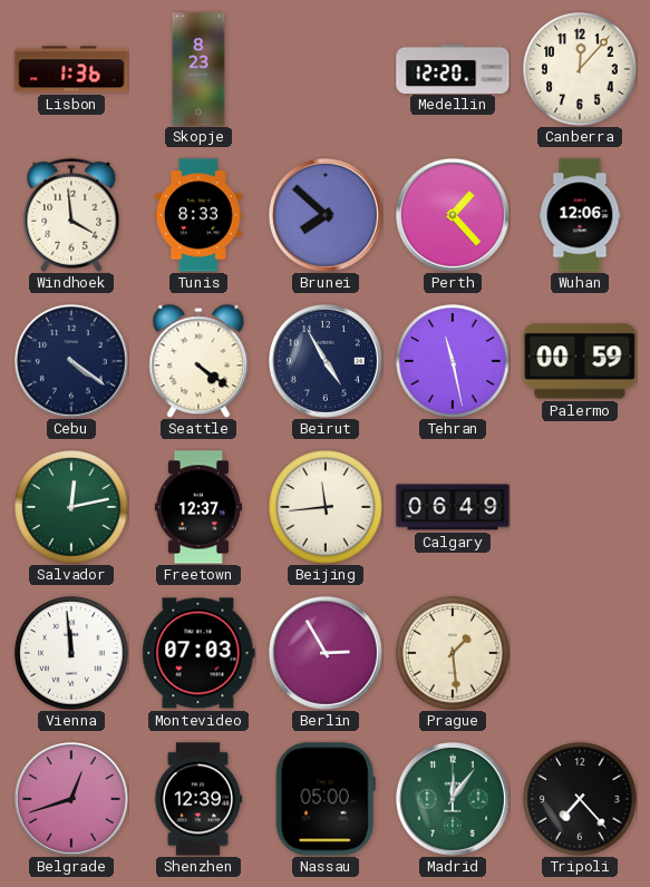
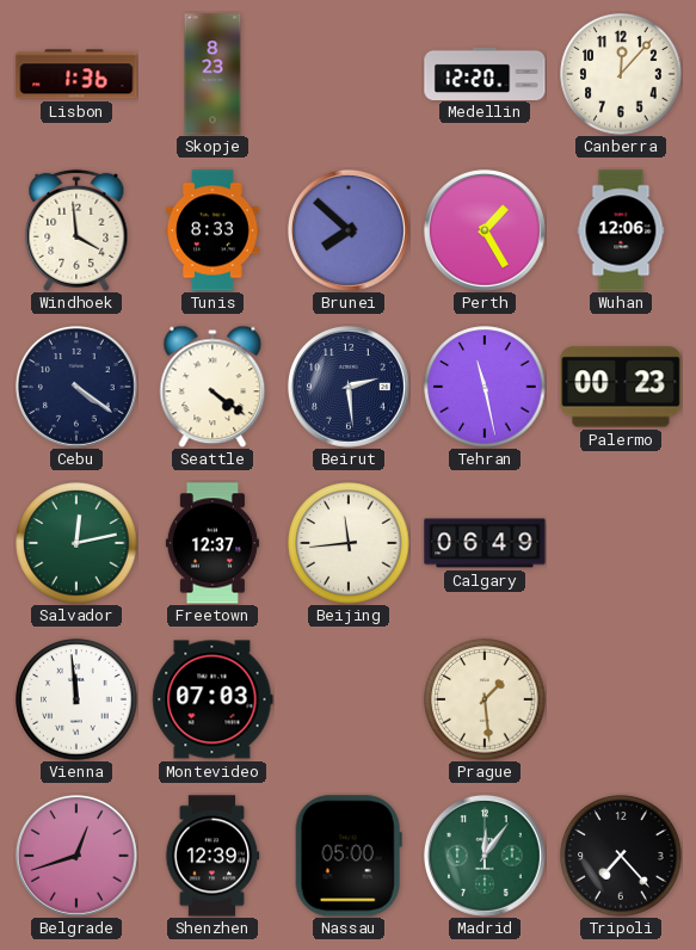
Perth: 1:23 -> 1:25
Beirut: 4:55 -> 2:29
Palermo: 00:59 -> 00:23
Berlin: 2:55 -> none
